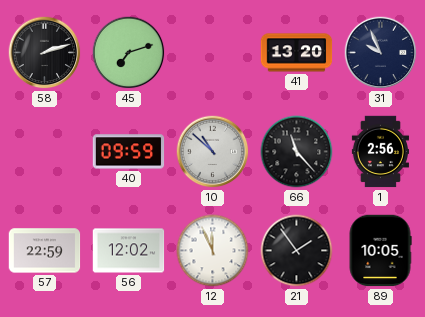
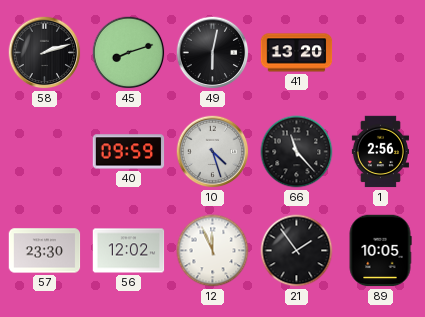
45: 7:12 -> 8:12
49: none -> 6:02
31: 9:56 -> none
10: 10:52 -> 4:27
57: 22:59 -> 23:30
